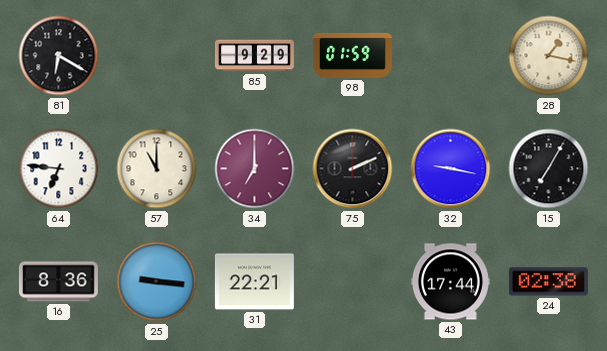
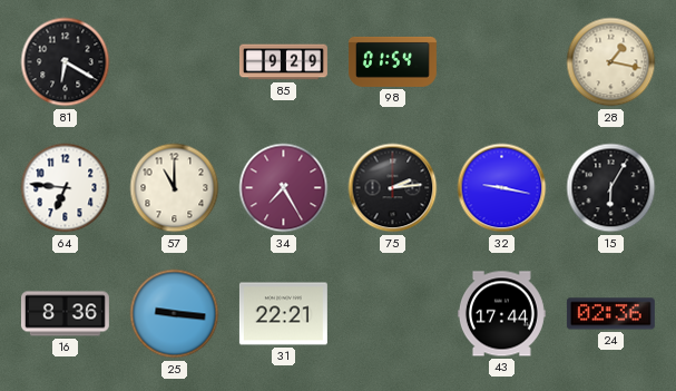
98: 01:59 -> 01:54
34: 7:00 -> 7:25
75: 2:11 -> 2:14
15: 7:05 -> 6:05
24: 02:38 -> 02:36
